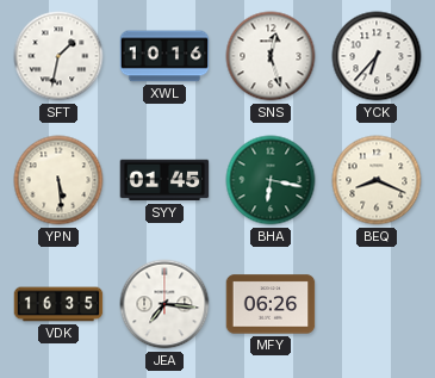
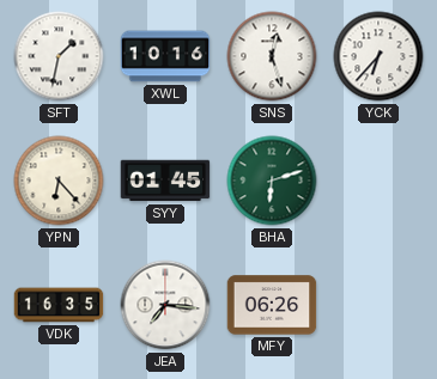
YPN: 5:29 -> 6:23
BHA: 6:17 -> 6:12
BEQ: 8:19 -> none
